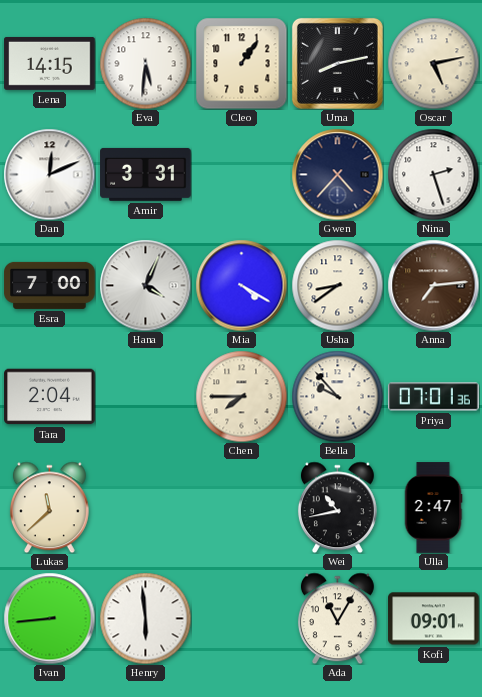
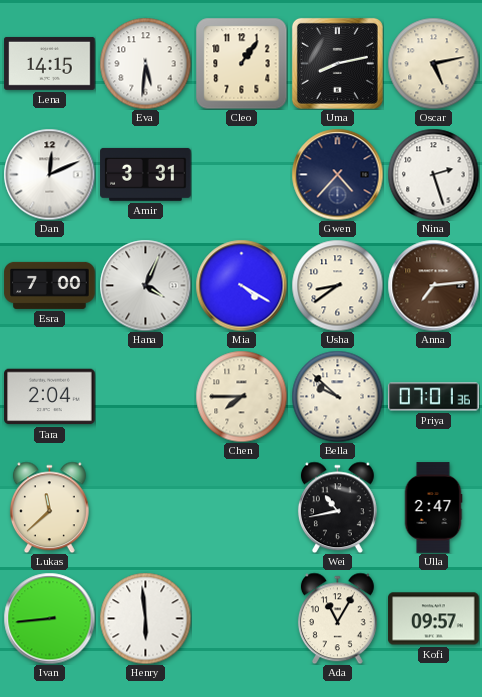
Bella: 9:53 -> 9:52
Kofi: 09:01 -> 09:57
